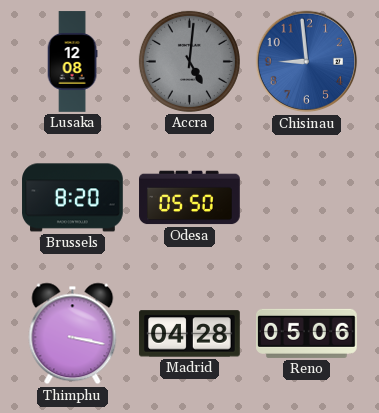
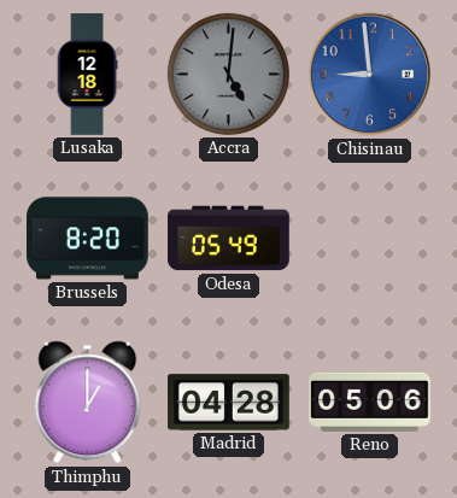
Lusaka: 12:08 -> 12:18
Odesa: 05:50 -> 05:49
Thimphu: 3:17 -> 1:00
